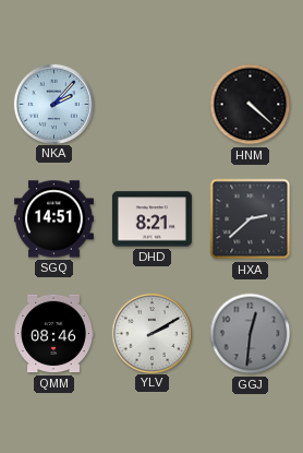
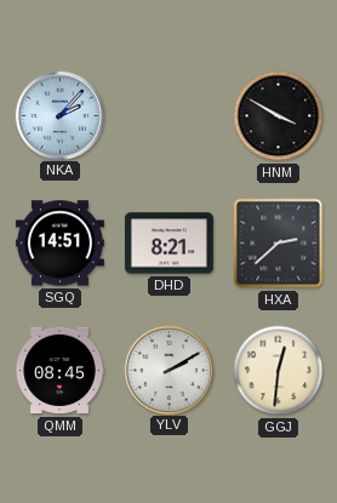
HNM: 4:22 -> 3:50
QMM: 08:46 -> 08:45
GGJ dial: grey -> cream
